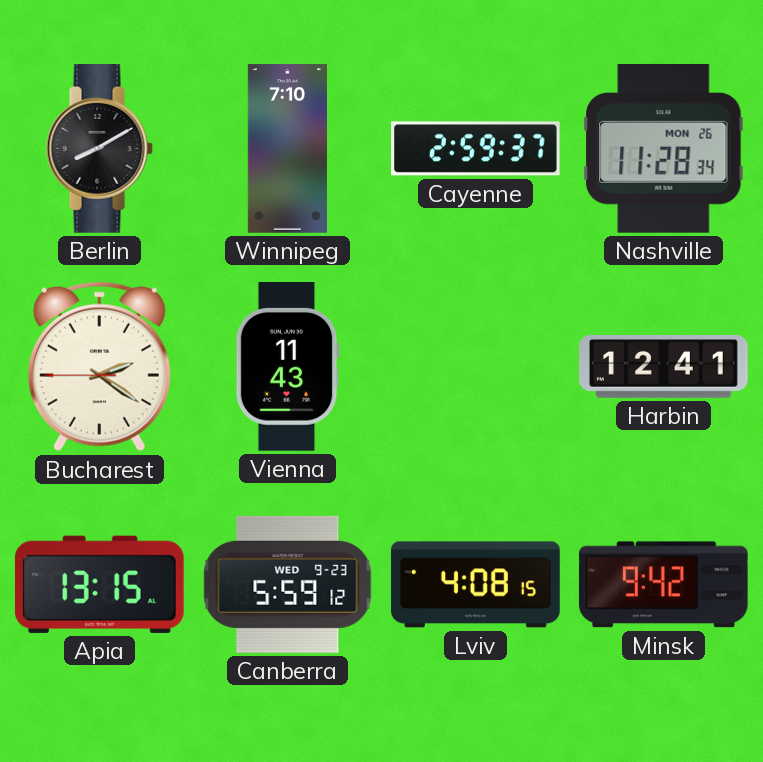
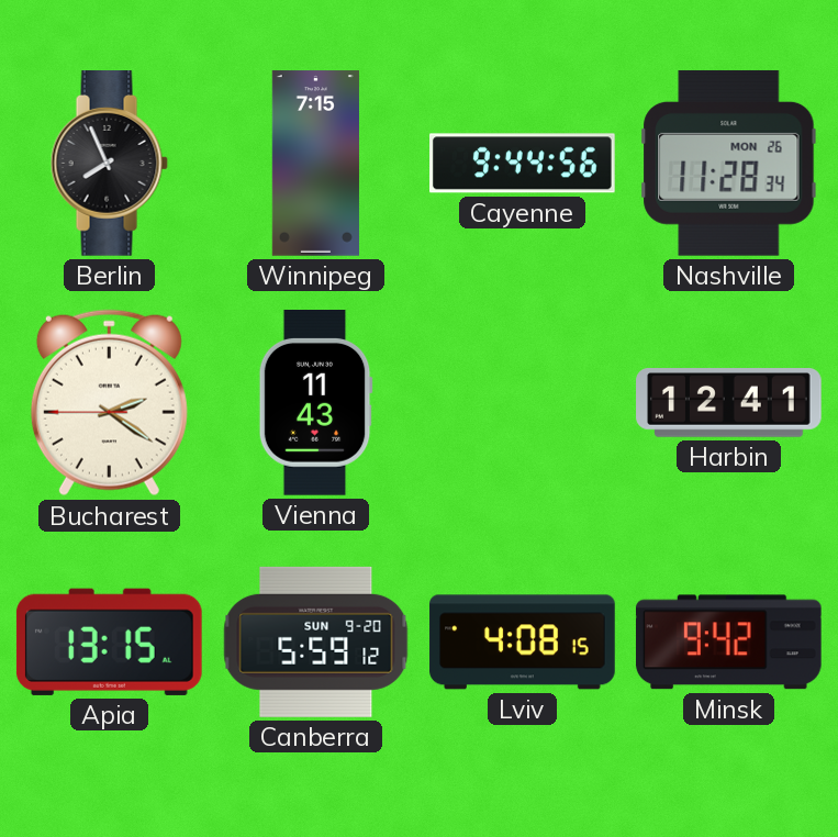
Berlin: 8:10 -> 7:56
Winnipeg: 7:10 -> 7:15
Cayenne: 2:59 -> 9:44
Canberra date: WED 9-23 -> SUN 9-20
